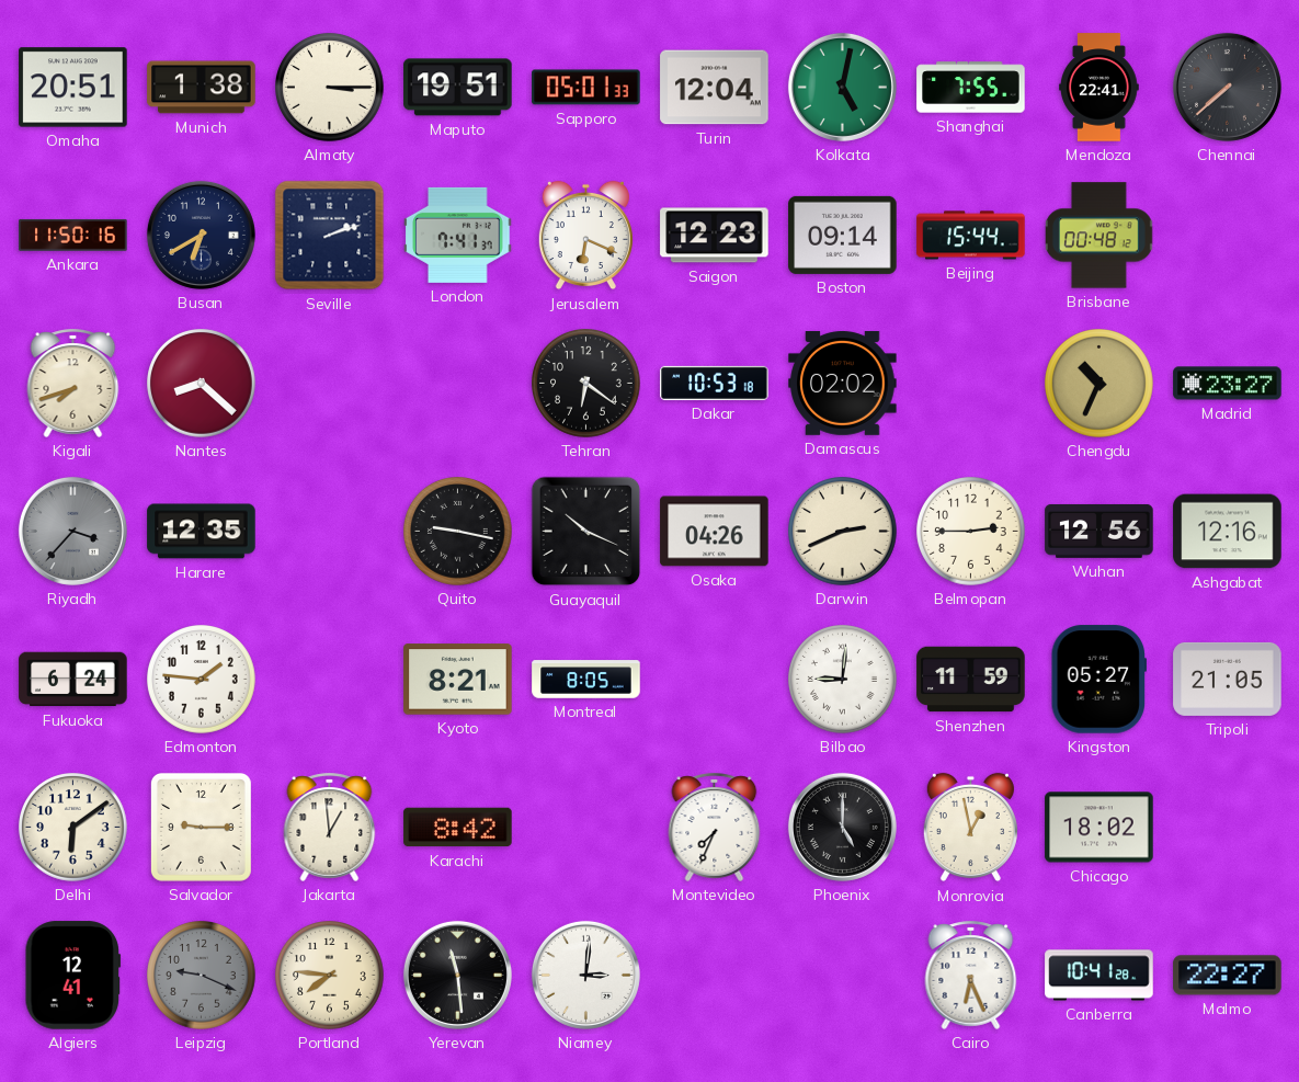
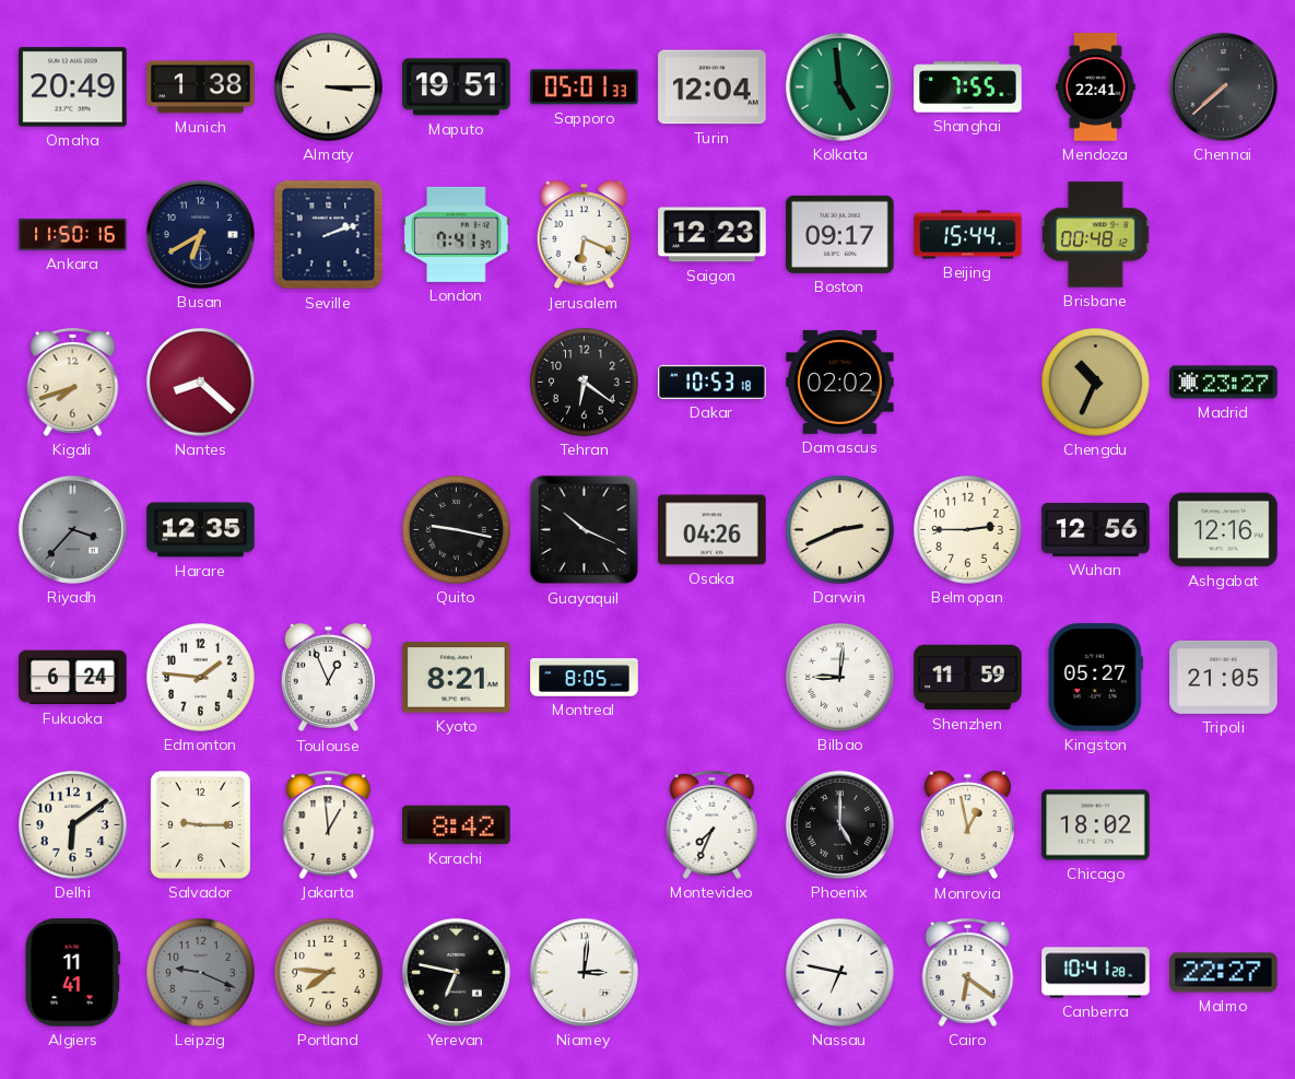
Omaha: 20:51 -> 20:49
Kolkata: 5:02 -> 4:59
Boston: 09:14 -> 09:17
Toulouse: none -> 12:56
Algiers: 12:41 -> 11:41
Yerevan: 11:29 -> 6:47
Nassau: none -> 6:47
Cairo: 6:26 -> 6:21
